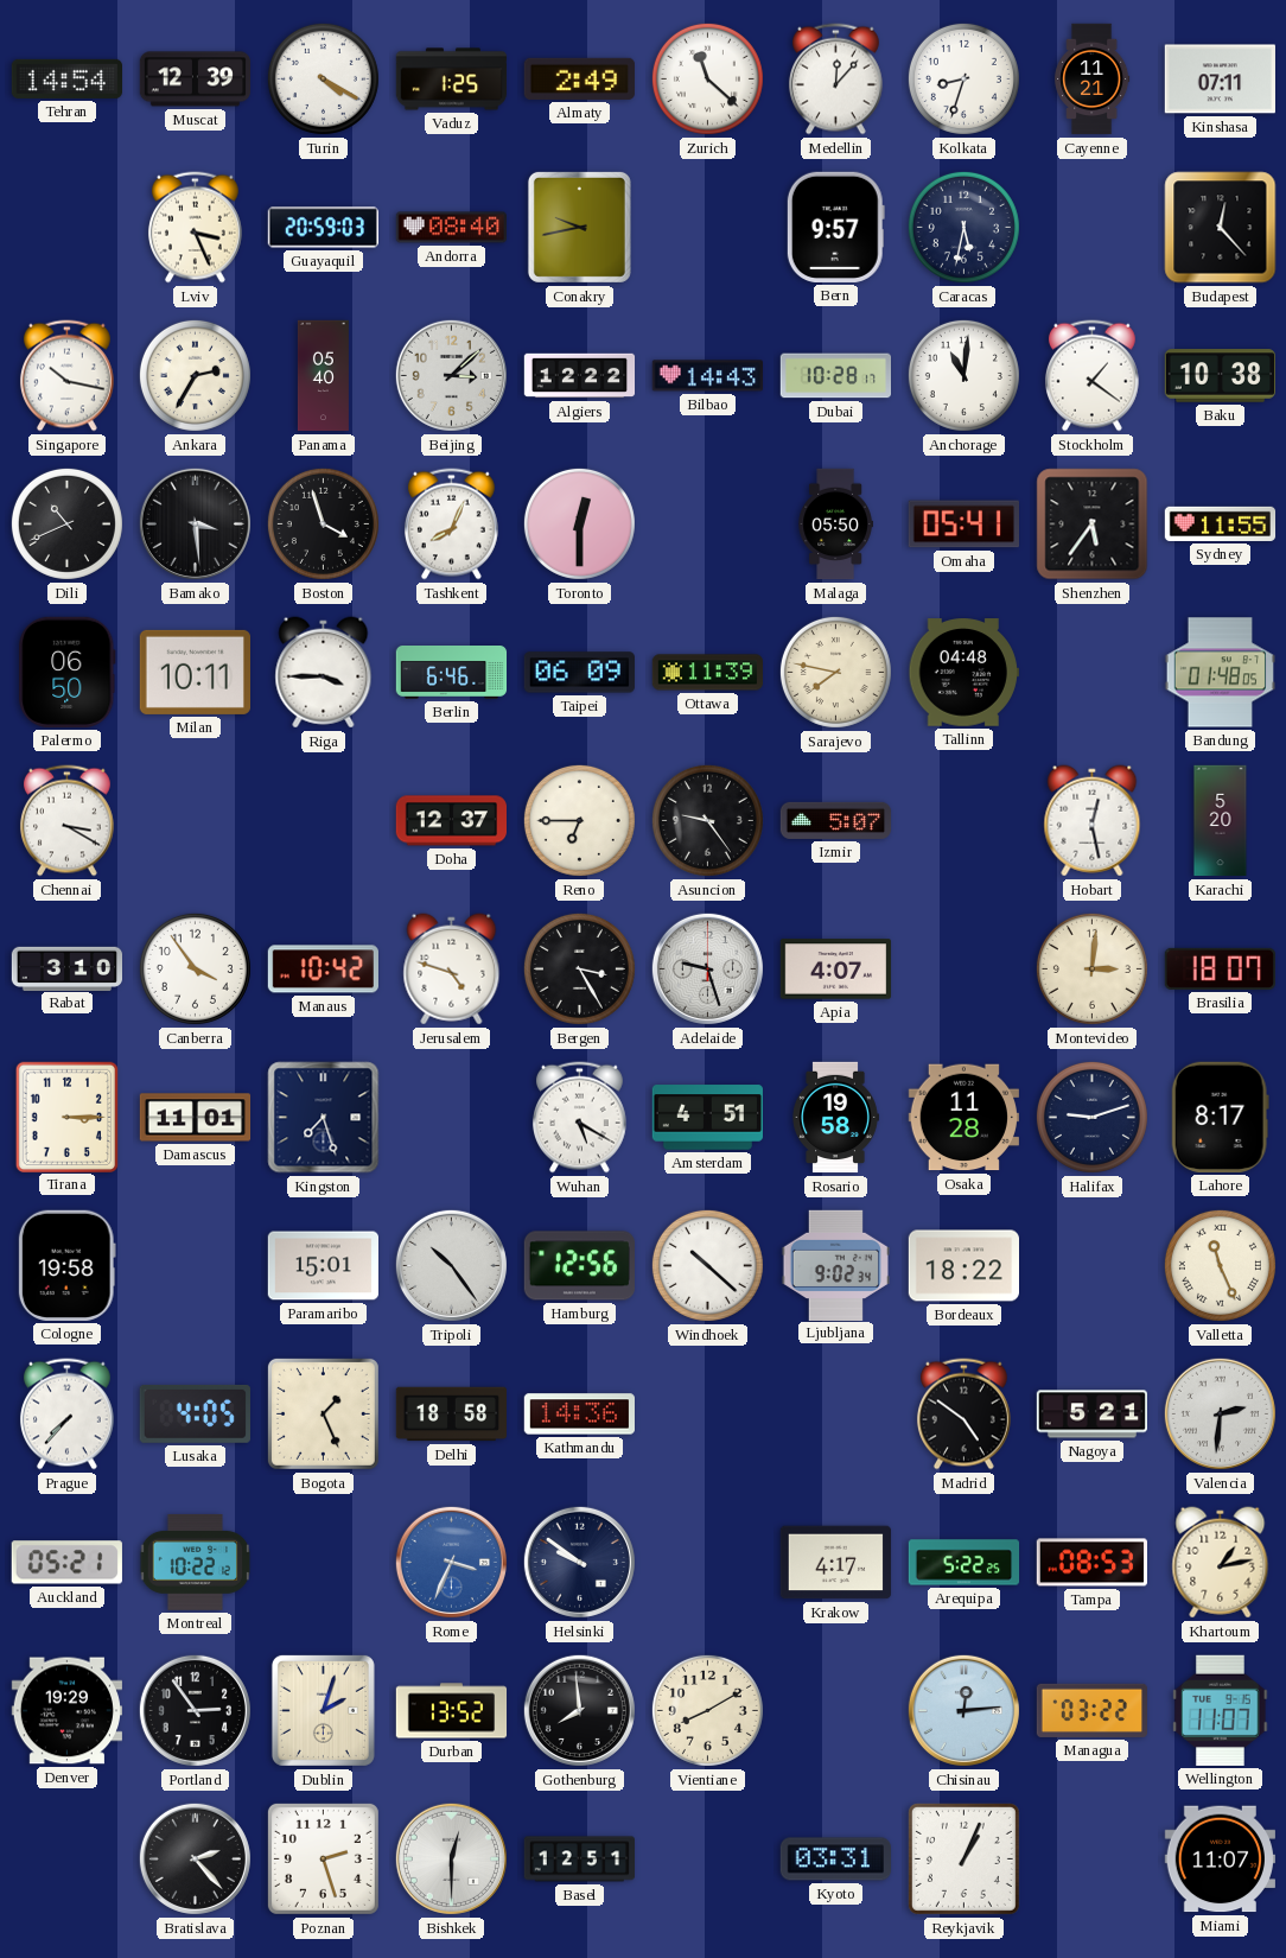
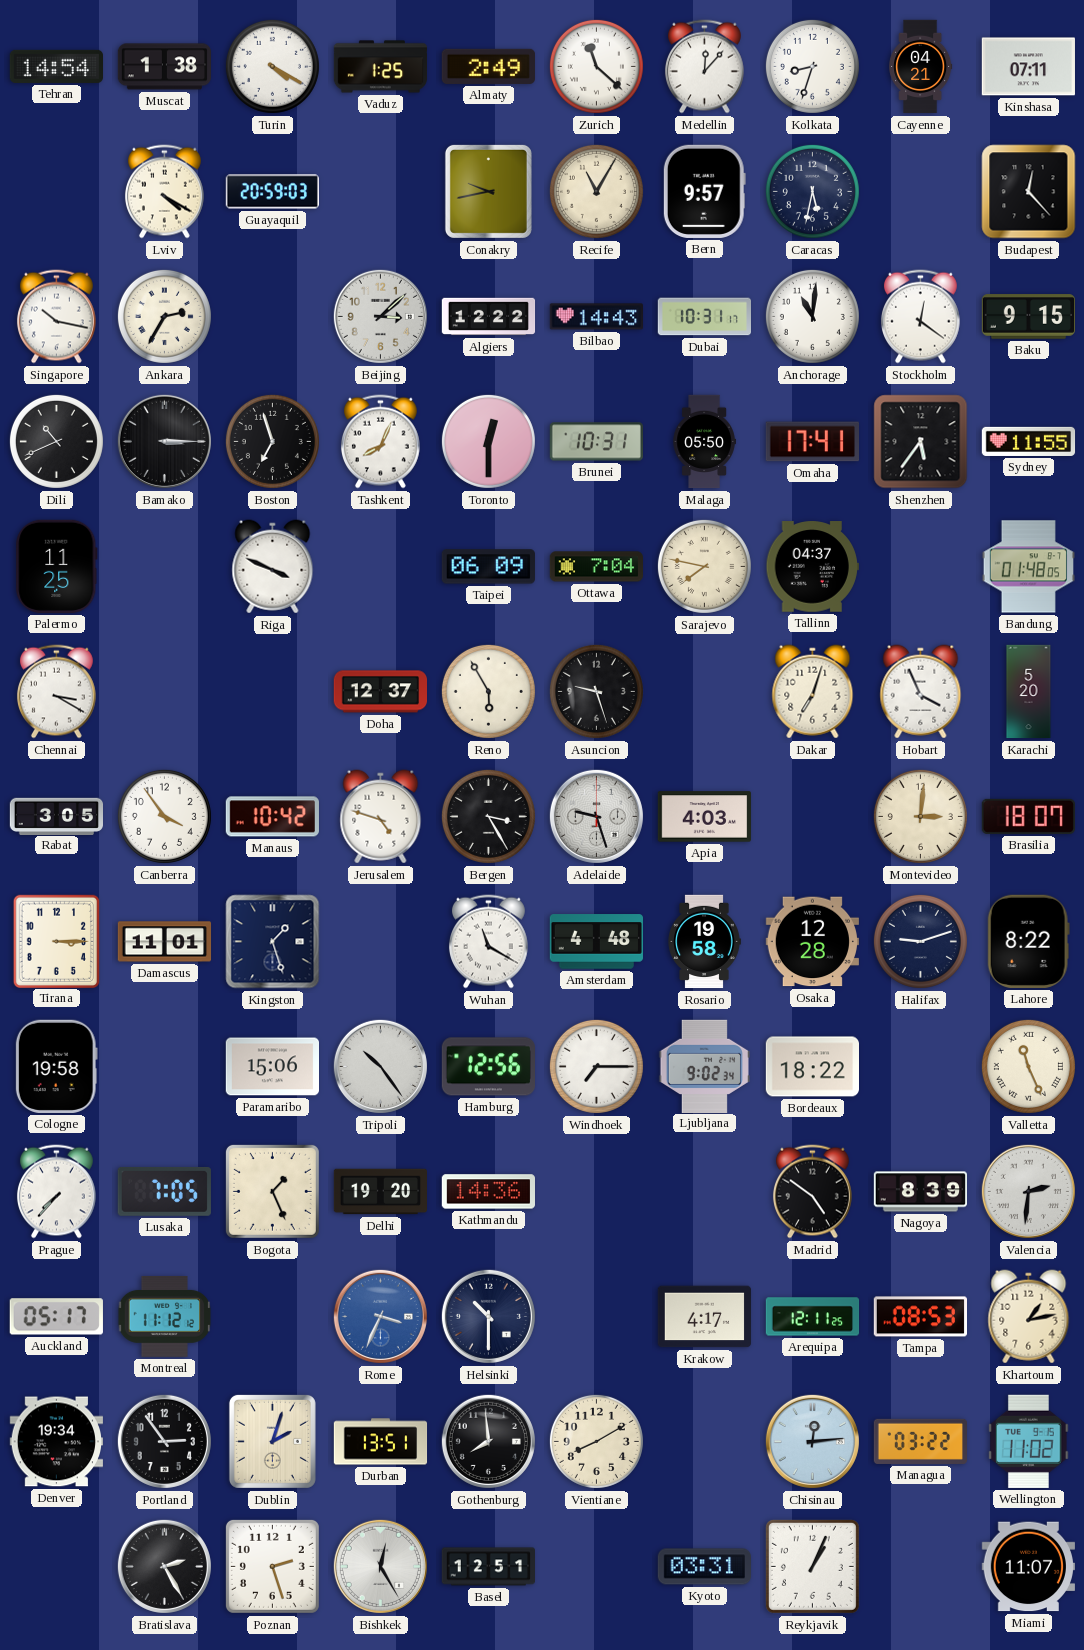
Muscat: 12:39 -> 1:38
Cayenne: 11:21 -> 04:21
Lviv: 3:26 -> 4:20
Andorra: 08:40 -> none
Recife: none -> 11:05
Panama: 05:40 -> none
Dubai: 10:28 -> 10:31
Stockholm: 1:21 -> 12:21
Baku: 10:38 -> 9:15
Bamako: 3:29 -> 3:15
Boston: 3:57 -> 6:57
Brunei: none -> 10:31
Omaha: 05:41 -> 17:41
Palermo: 06:50 -> 11:25
Milan: 10:11 -> none
Riga: 3:45 -> 3:49
Berlin: 6:46 -> none
Ottawa: 11:39 -> 7:04
Tallinn: 04:48 -> 04:37
Reno: 6:45 -> 5:55
Asuncion: 9:24 -> 9:27
Izmir: 5:07 -> none
Dakar: none -> 7:03
Hobart: 12:28 -> 3:56
Rabat: 3:10 -> 3:05
Apia: 4:07 -> 4:03
Kingston: 7:27 -> 1:27
Wuhan: 5:20 -> 11:20
Amsterdam: 4:51 -> 4:48
Osaka: 11:28 -> 12:28
Lahore: 8:17 -> 8:22
Paramaribo: 15:01 -> 15:06
Windhoek: 10:22 -> 7:15
Lusaka: 4:05 -> 7:05
Delhi: 18:58 -> 19:20
Nagoya: 5:21 -> 8:39
Auckland: 05:21 -> 05:17
Montreal: 10:22 -> 11:12
Helsinki: 9:51 -> 10:30
Arequipa: 5:22 -> 12:11
Denver: 19:29 -> 19:34
Durban: 13:52 -> 13:51
Wellington: 11:07 -> 11:02
Bratislava: 2:23 -> 2:25
Bishkek: 12:30 -> 12:25
